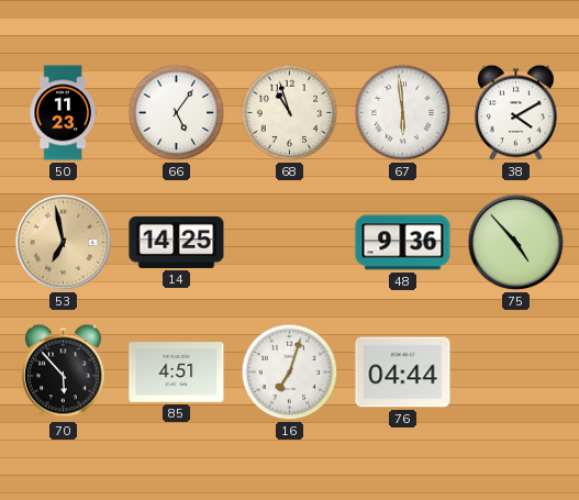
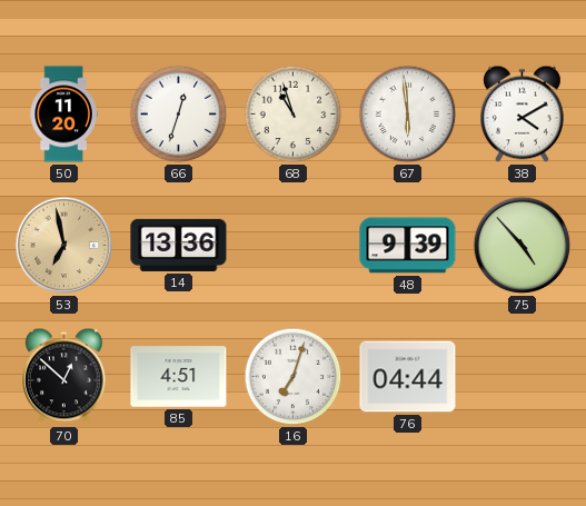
50: 11:23 -> 11:20
66: 5:06 -> 12:33
14: 14:25 -> 13:36
48: 9:36 -> 9:39
70: 5:53 -> 12:52
